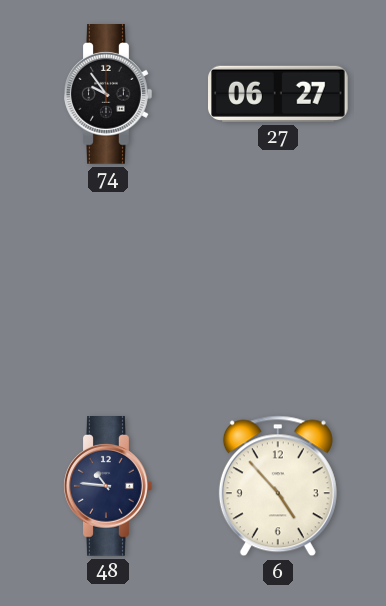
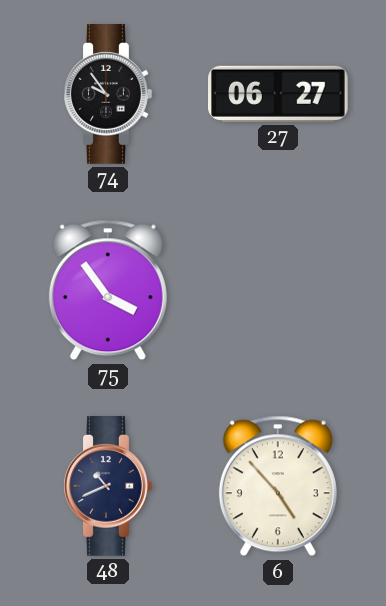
75: none -> 3:54
48: 10:46 -> 10:41
